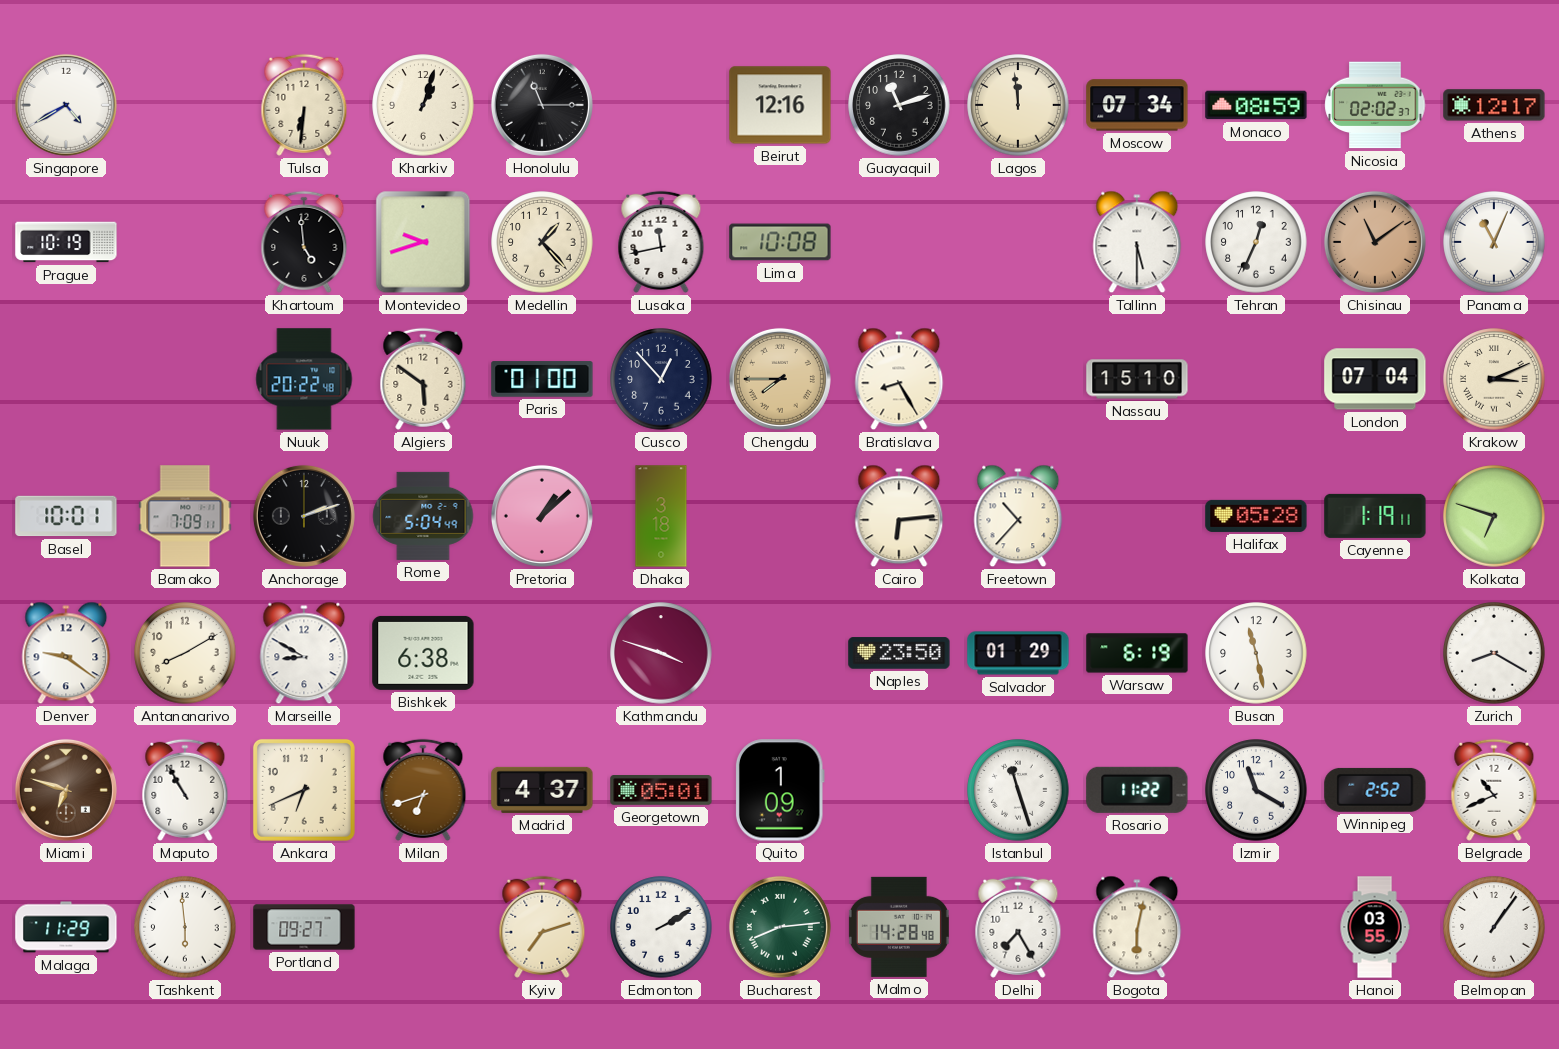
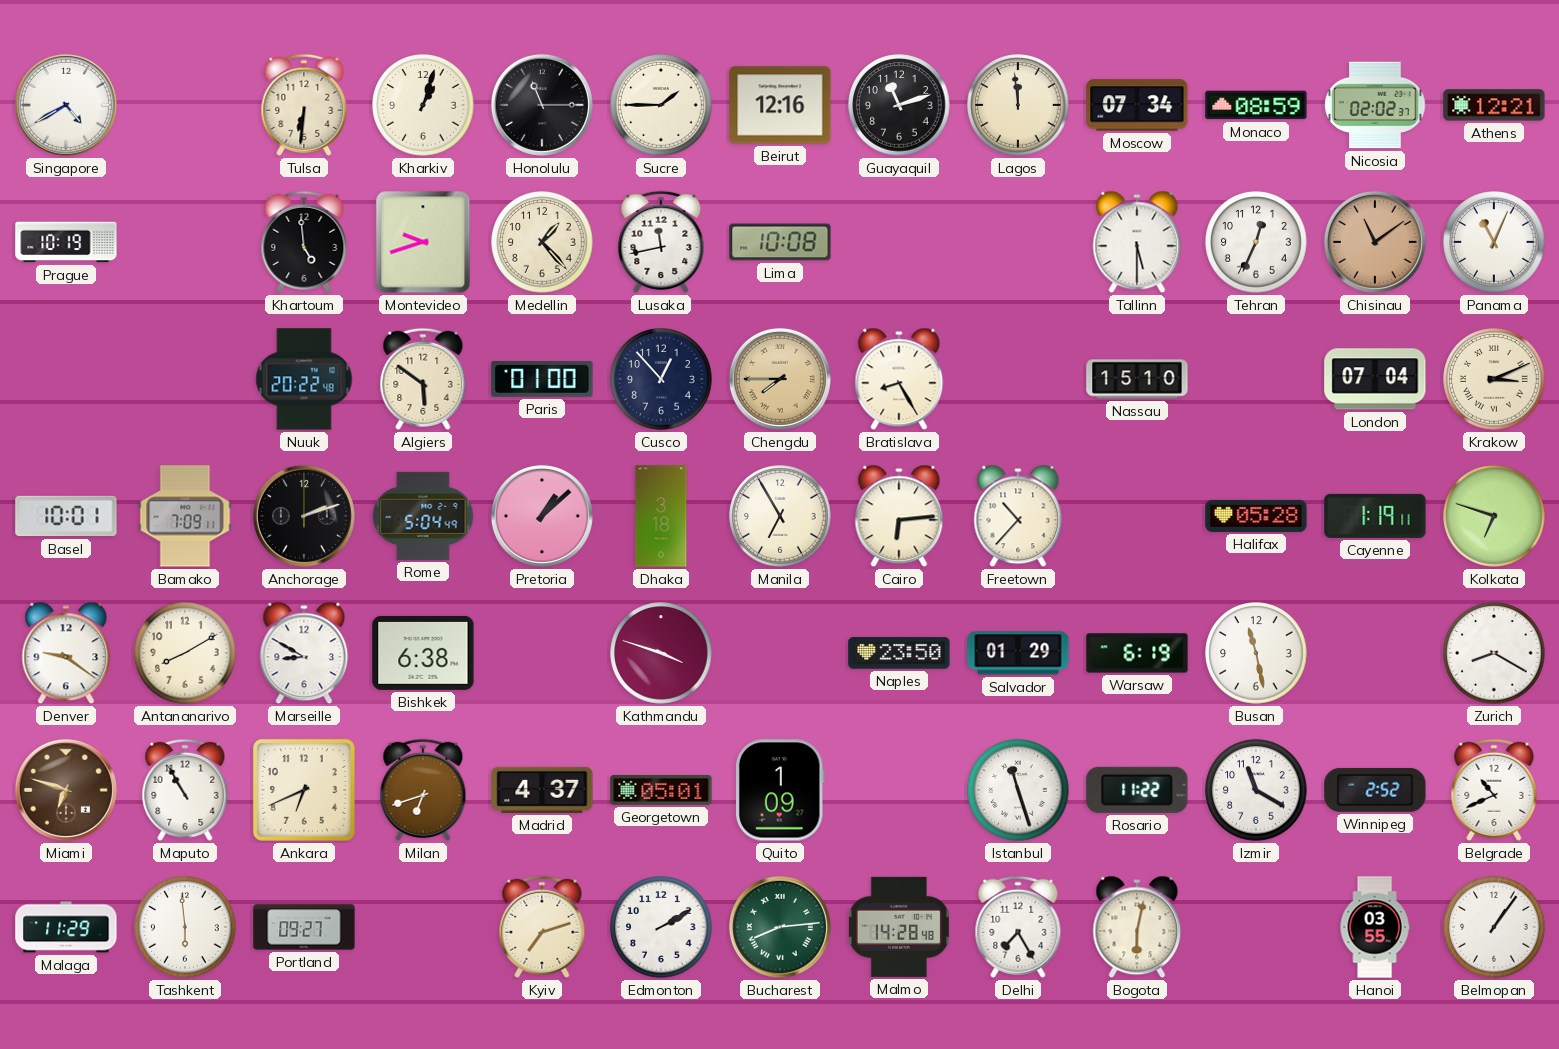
Sucre: none -> 1:45
Athens: 12:17 -> 12:21
Manila: none -> 6:55
